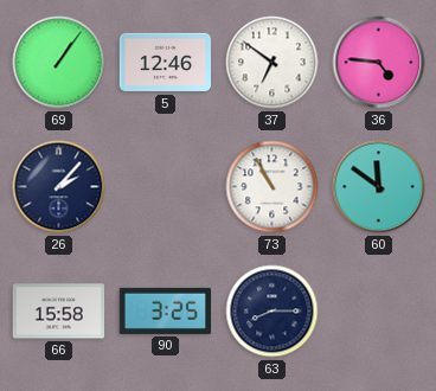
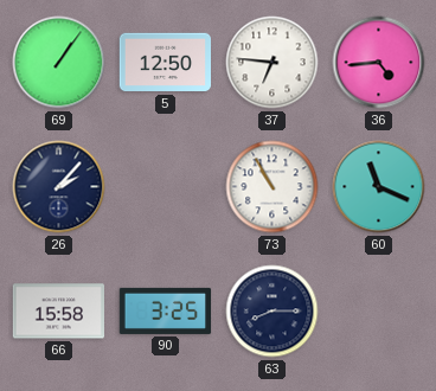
5: 12:46 -> 12:50
37: 6:51 -> 6:46
36: 4:46 -> 4:44
60: 11:51 -> 11:19
